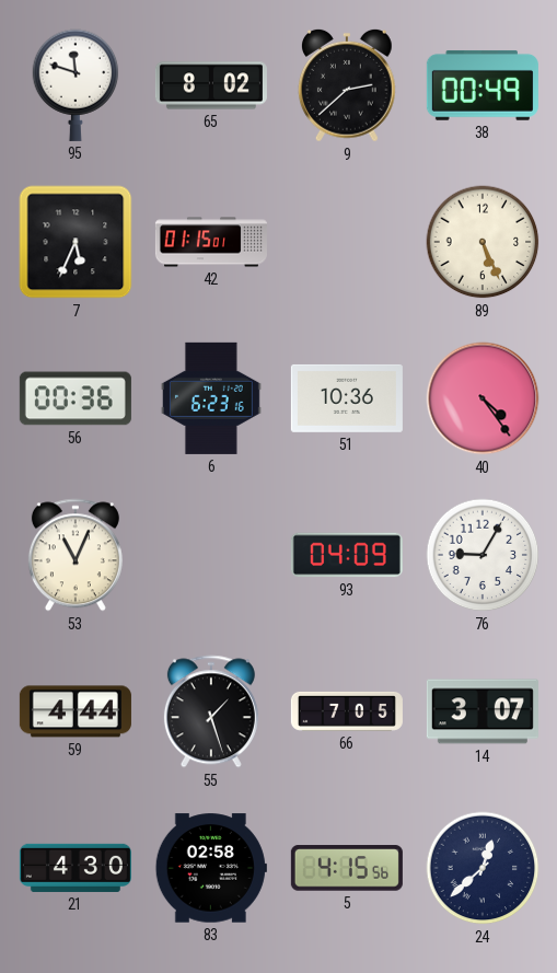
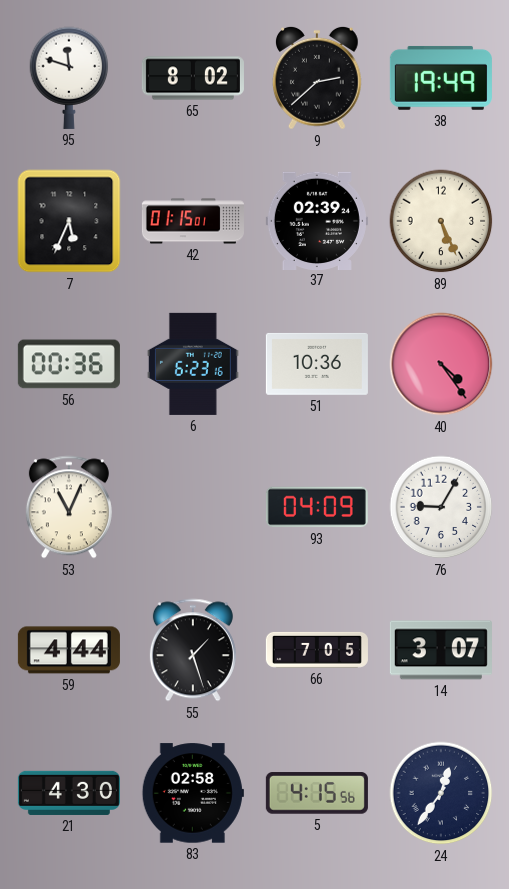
38: 00:49 -> 19:49
37: none -> 02:39
24: 12:38 -> 12:36
